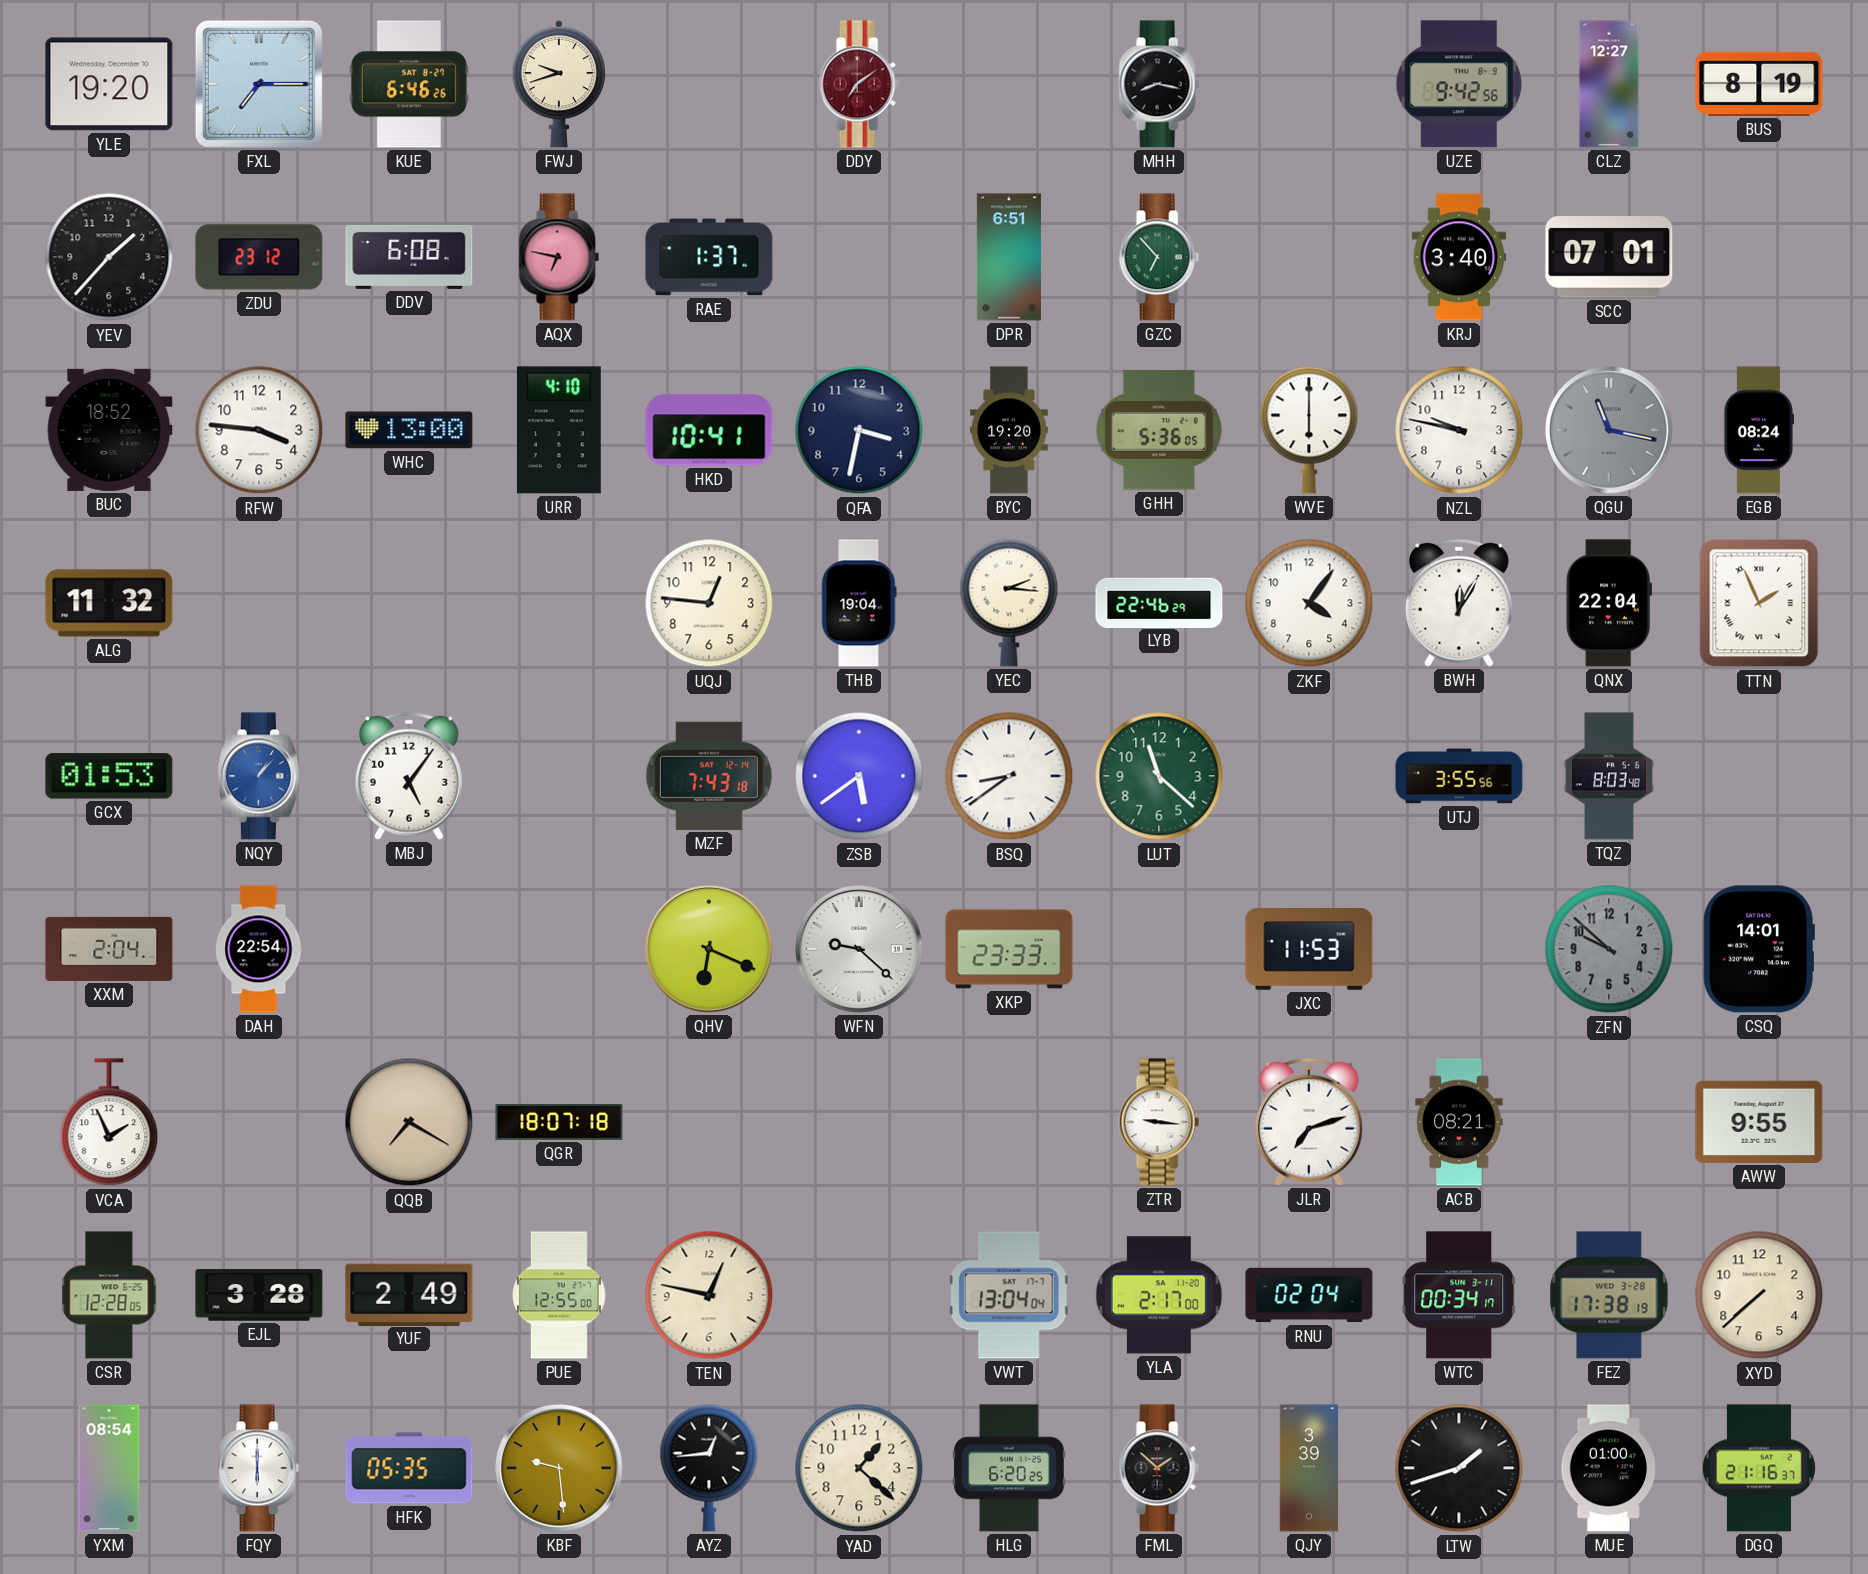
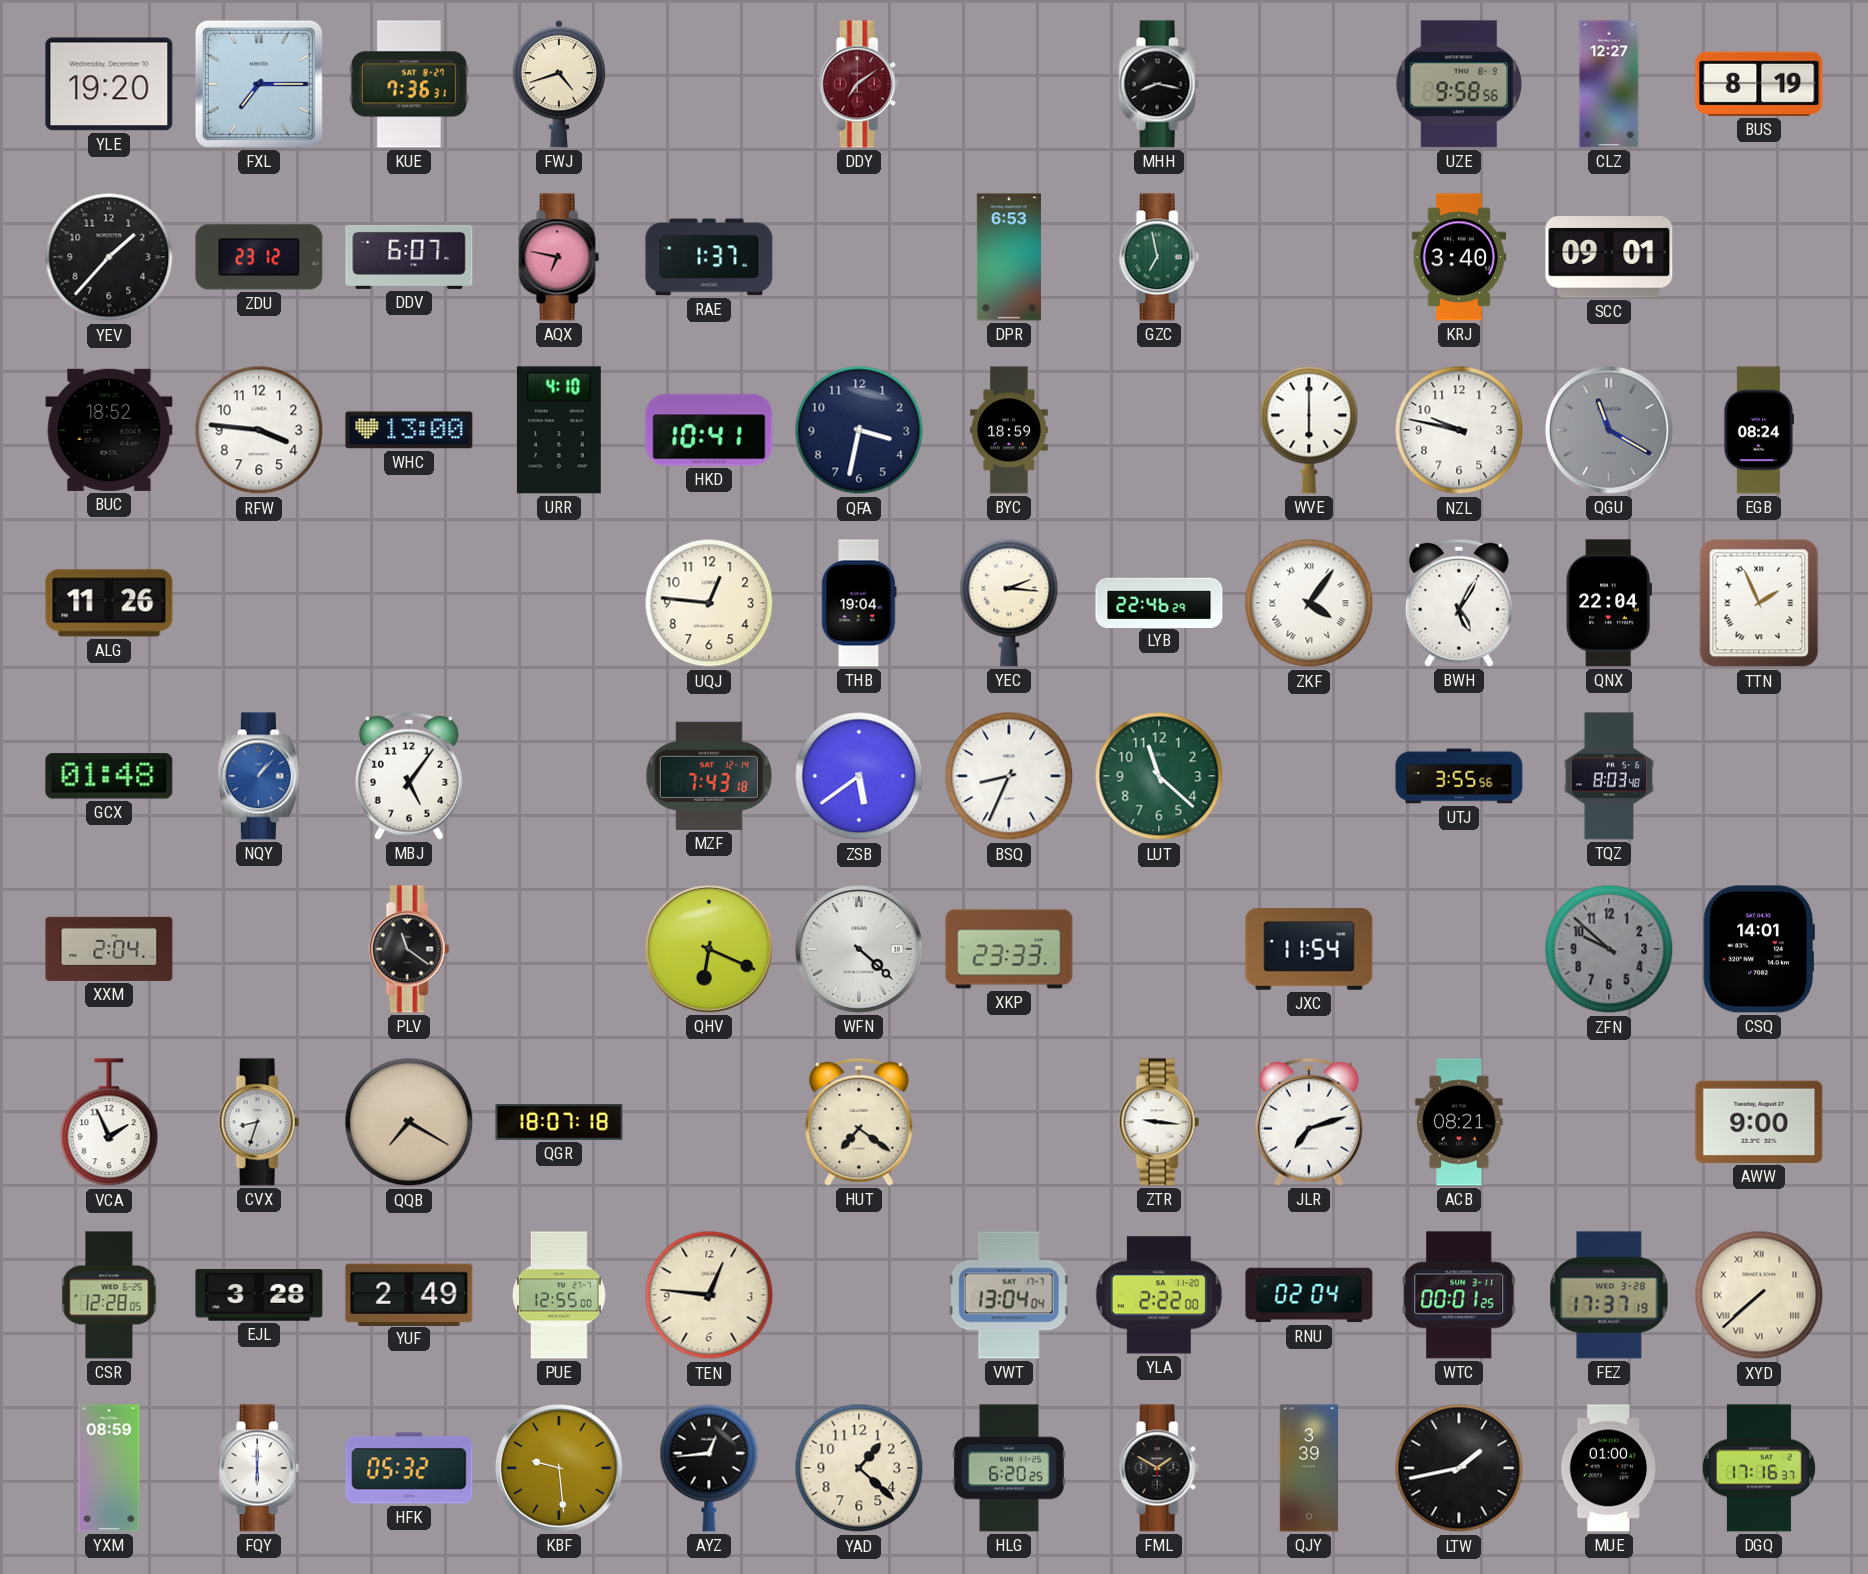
KUE: 6:46 -> 7:36
FWJ: 9:42 -> 4:42
UZE: 9:42 -> 9:58
DDV: 6:08 -> 6:07
DPR: 6:51 -> 6:53
GZC: 6:53 -> 6:58
SCC: 07:01 -> 09:01
BYC: 19:20 -> 18:59
GHH: 5:36 -> none
QGU: 11:17 -> 11:20
ALG: 11:32 -> 11:26
ZKF numerals: Arabic -> Roman
BWH: 12:05 -> 5:05
GCX: 01:53 -> 01:48
BSQ: 8:39 -> 8:34
DAH: 22:54 -> none
PLV: none -> 11:21
WFN: 9:22 -> 4:22
JXC: 11:53 -> 11:54
CVX: none -> 8:33
HUT: none -> 7:21
AWW: 9:55 -> 9:00
TEN: 12:47 -> 12:46
YLA: 2:17 -> 2:22
WTC: 00:34 -> 00:01
FEZ: 17:38 -> 17:37
XYD numerals: Arabic -> Roman
YXM: 08:54 -> 08:59
HFK: 05:35 -> 05:32
FML: 1:52 -> 1:50
LTW: 1:42 -> 1:43
DGQ: 21:16 -> 17:16
